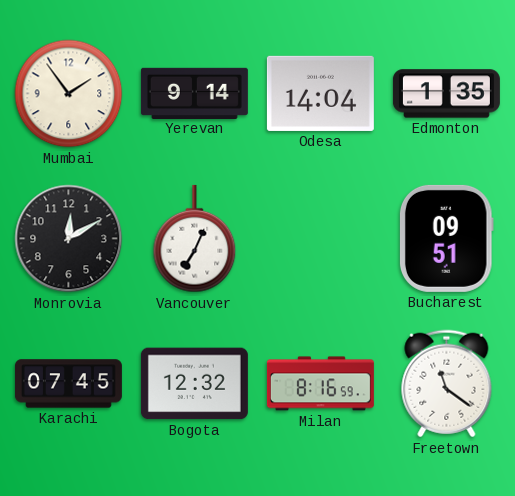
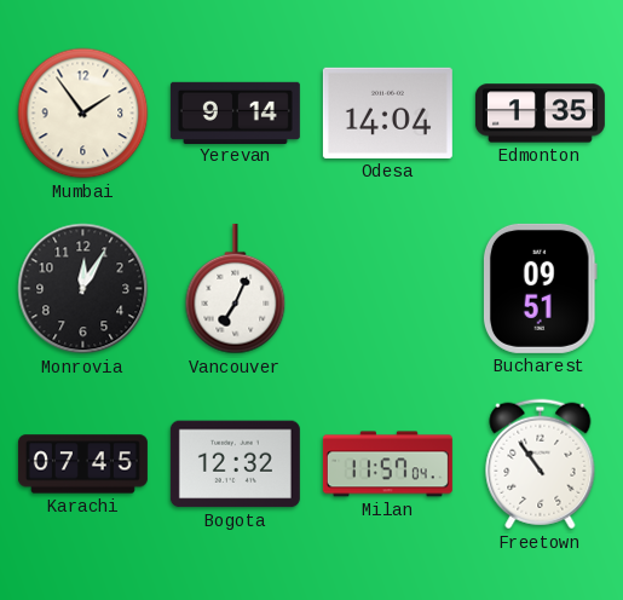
Monrovia: 12:10 -> 12:05
Milan: 8:16 -> 11:57
Freetown: 11:21 -> 10:54
